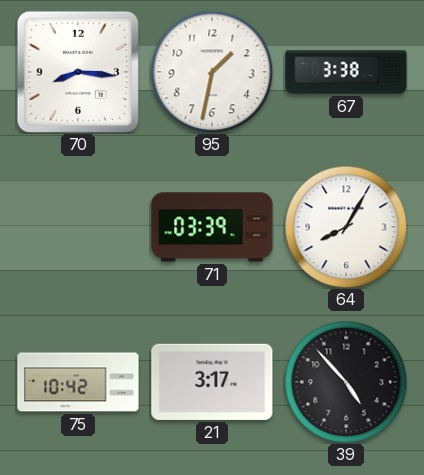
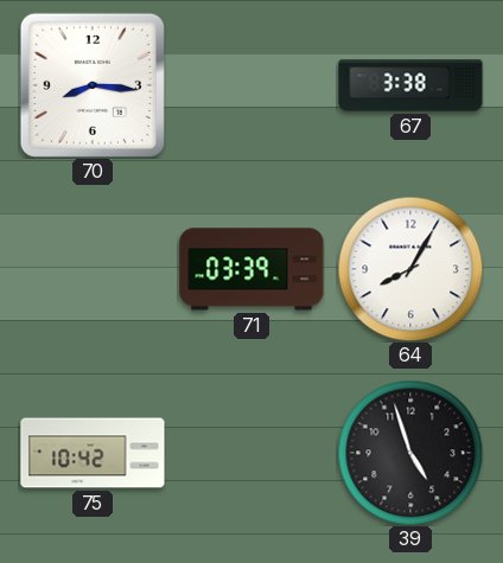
95: 1:32 -> none
21: 3:17 -> none
39: 4:53 -> 4:57
